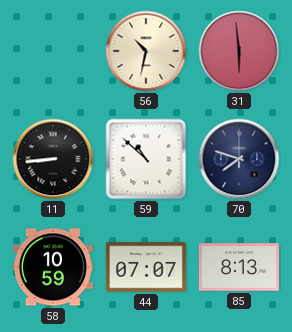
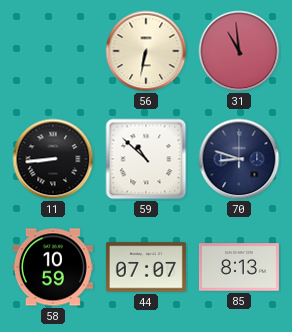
56: 10:32 -> 6:32
31: 5:59 -> 10:59
70: 7:48 -> 8:48
